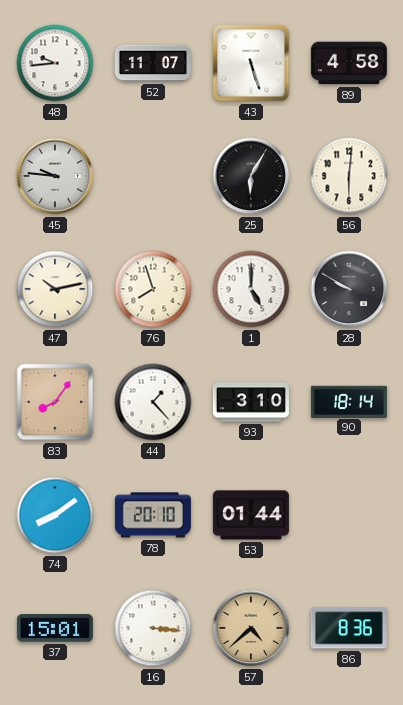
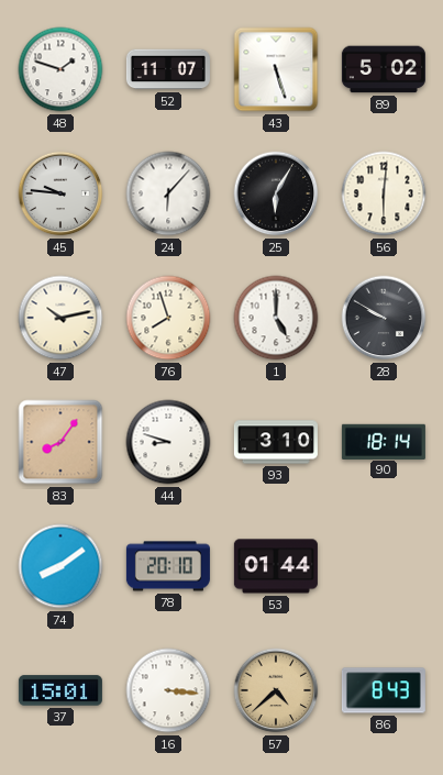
48: 9:44 -> 1:48
89: 4:58 -> 5:02
24: none -> 6:07
44: 1:23 -> 8:48
86: 8:36 -> 8:43
